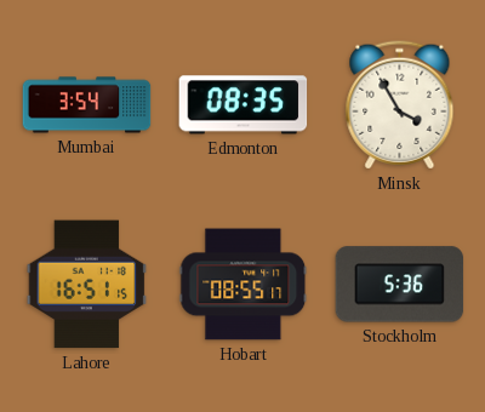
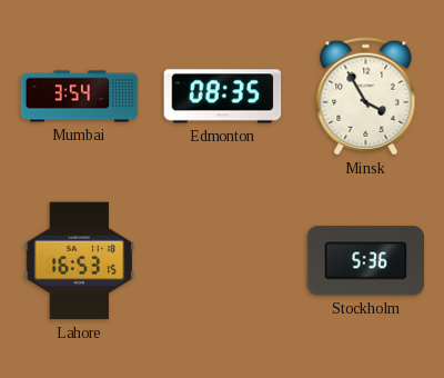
Lahore: 16:51 -> 16:53
Hobart: 08:55 -> none
